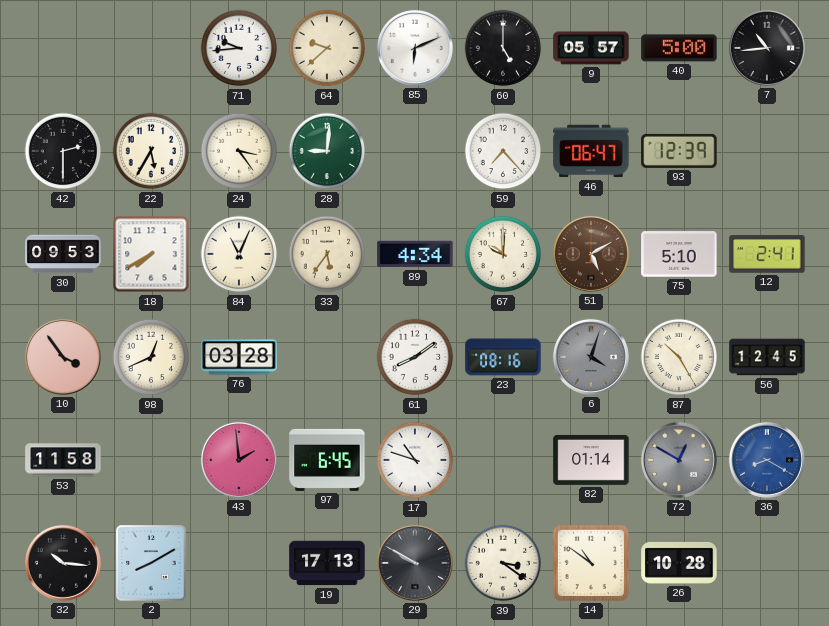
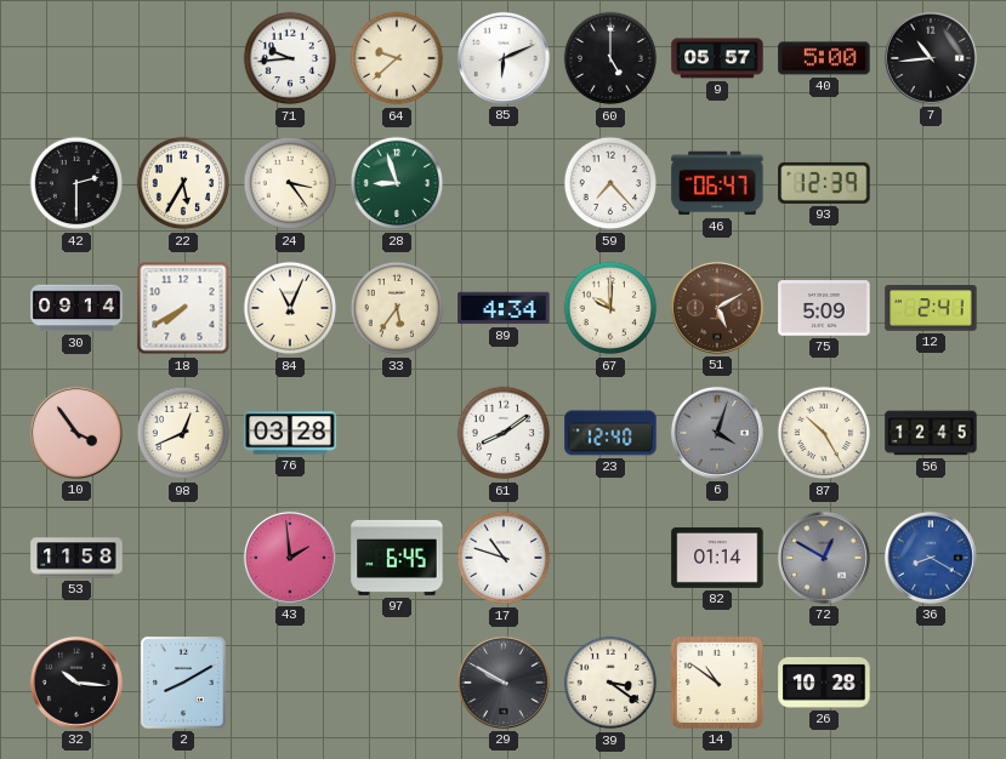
28: 9:01 -> 8:57
30: 09:53 -> 09:14
75: 5:10 -> 5:09
23: 08:16 -> 12:40
19: 17:13 -> none
